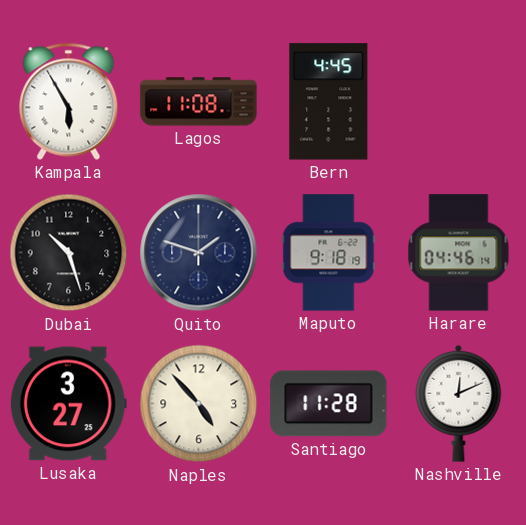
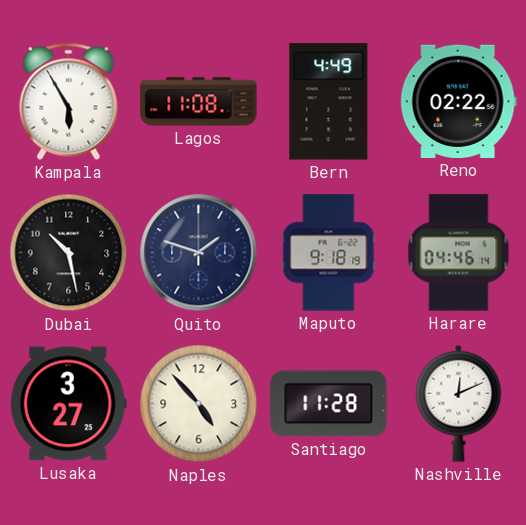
Bern: 4:45 -> 4:49
Reno: none -> 02:22
Dubai: 10:27 -> 10:28
